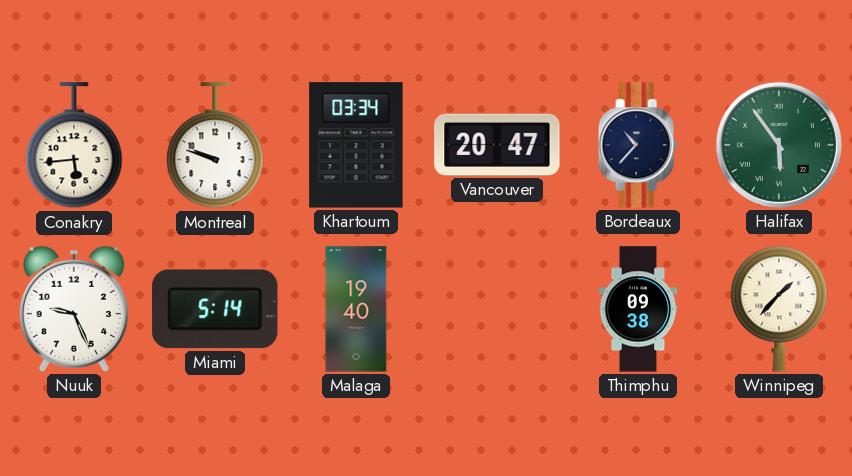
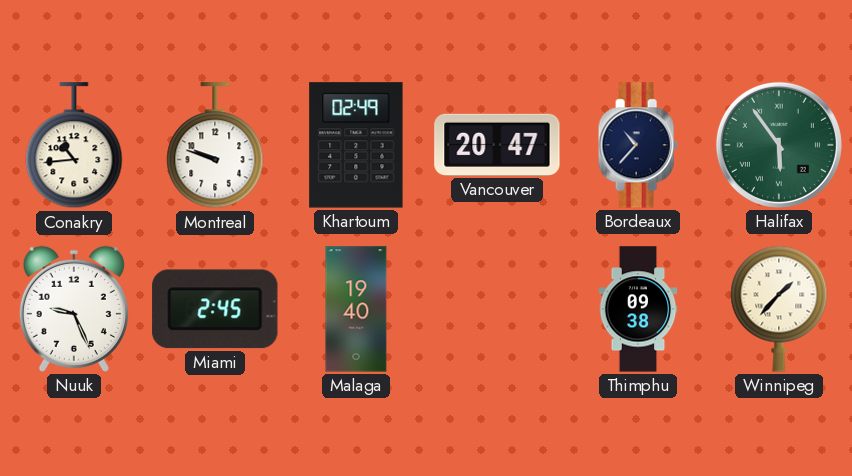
Conakry: 5:44 -> 10:44
Khartoum: 03:34 -> 02:49
Miami: 5:14 -> 2:45
